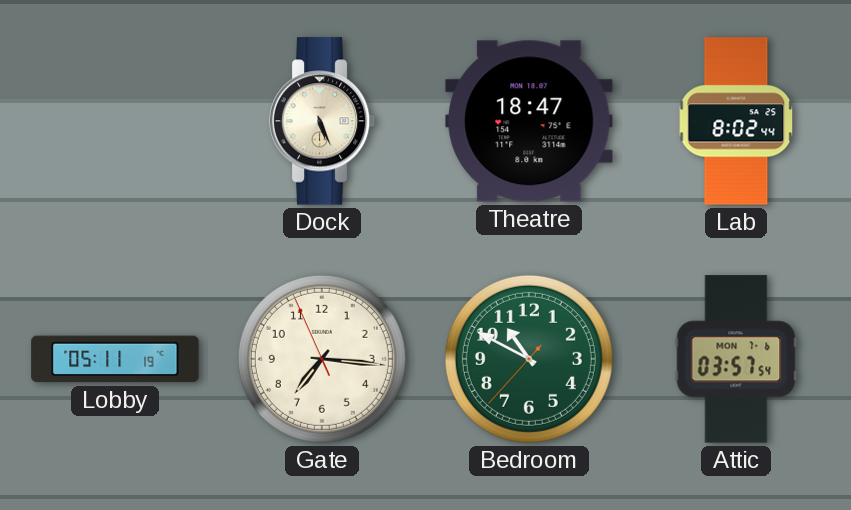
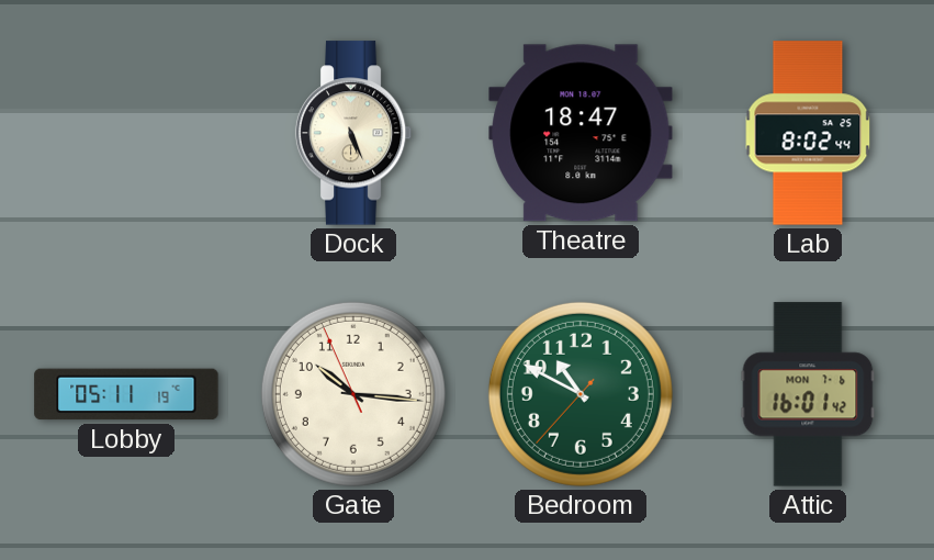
Gate: 7:15 -> 10:15
Attic: 03:57 -> 16:01
